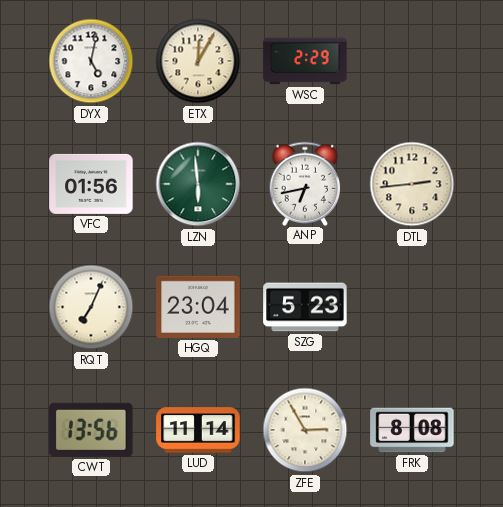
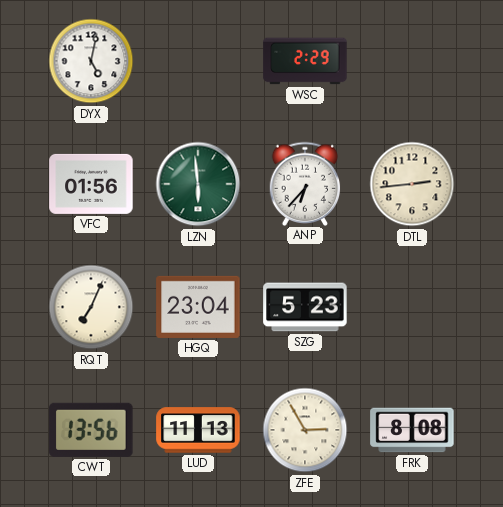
ETX: 12:05 -> none
ANP: 6:43 -> 6:37
LUD: 11:14 -> 11:13
